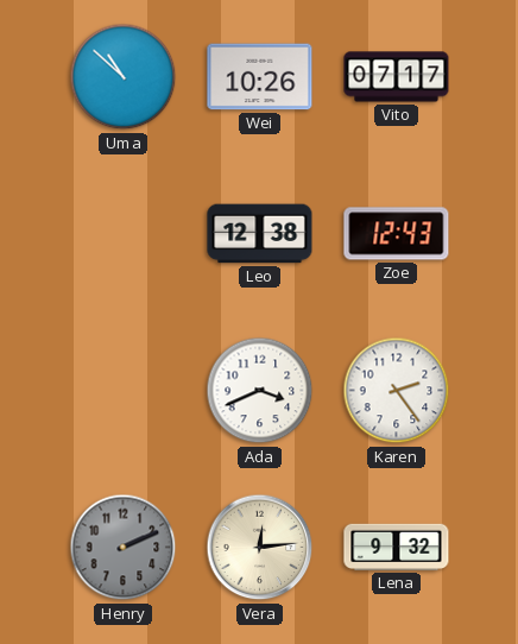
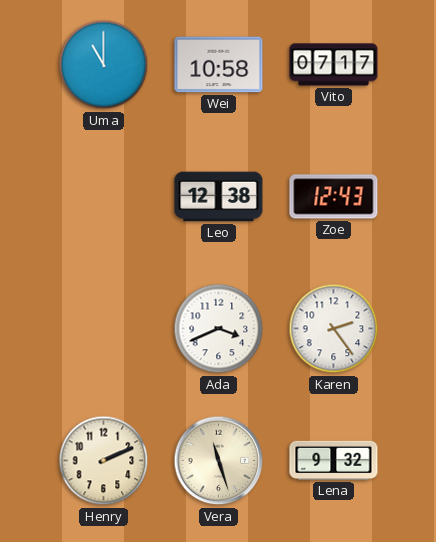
Uma: 10:52 -> 11:00
Wei: 10:26 -> 10:58
Henry dial: grey -> cream
Vera: 12:14 -> 11:27
